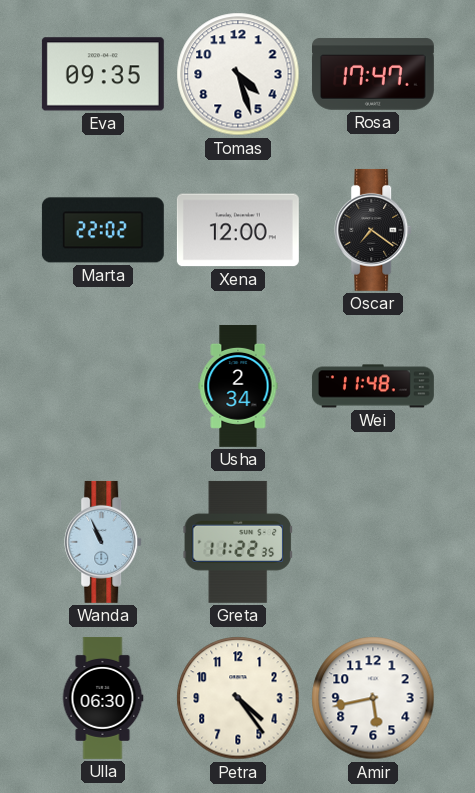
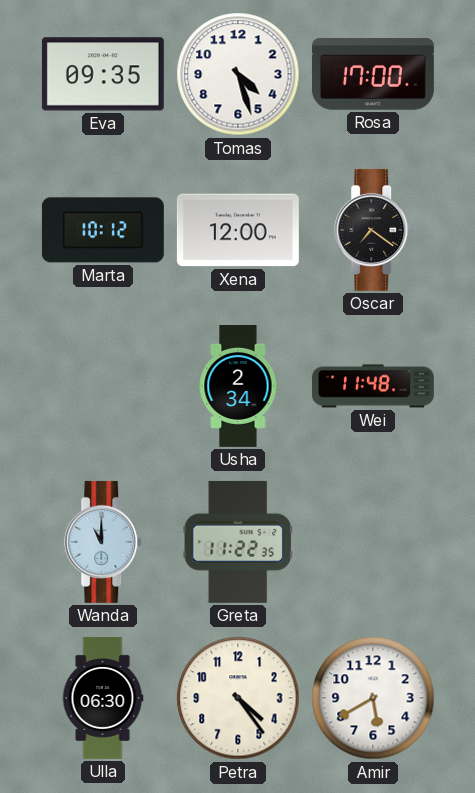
Rosa: 17:47 -> 17:00
Marta: 22:02 -> 10:12
Wanda: 10:56 -> 11:00
Amir: 5:43 -> 5:40
